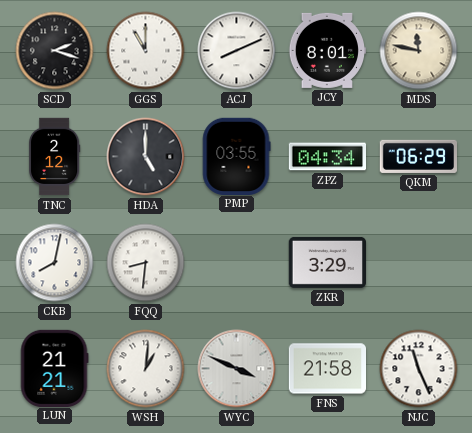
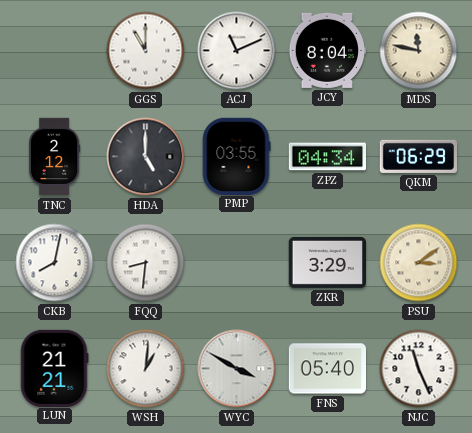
SCD: 2:18 -> none
ACJ: 8:11 -> 11:11
JCY: 8:01 -> 8:04
PSU: none -> 3:09
WYC: 3:49 -> 3:50
FNS: 21:58 -> 05:40
